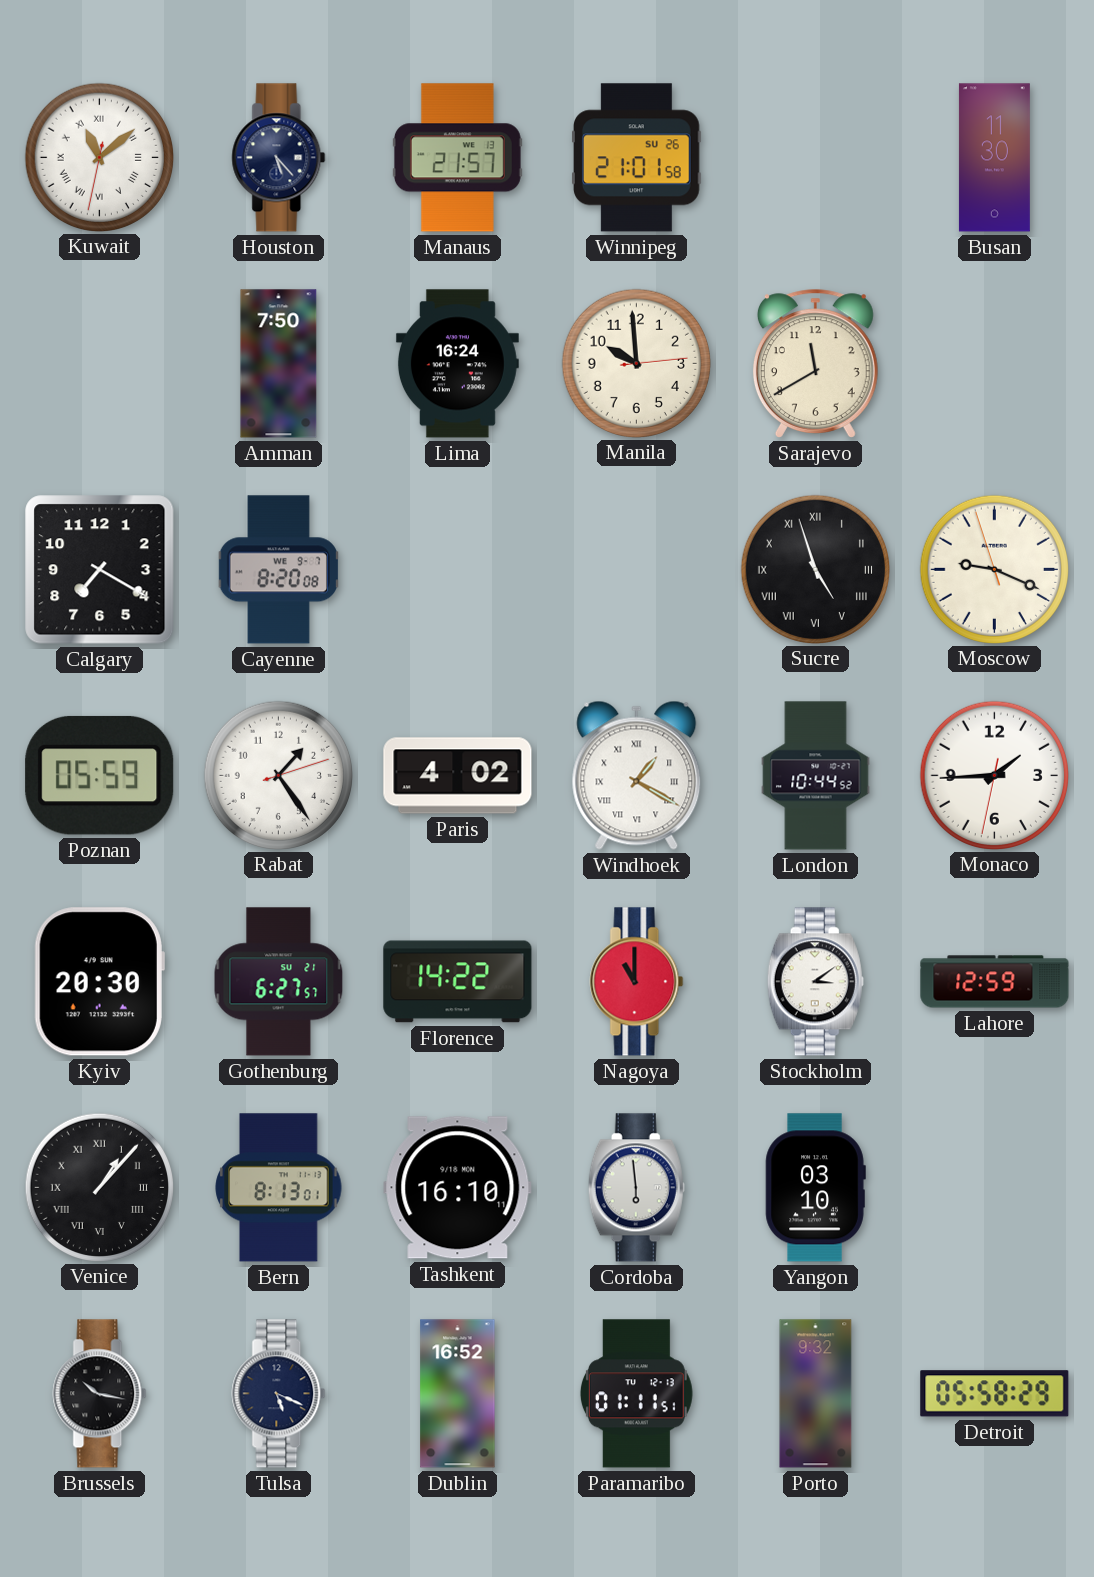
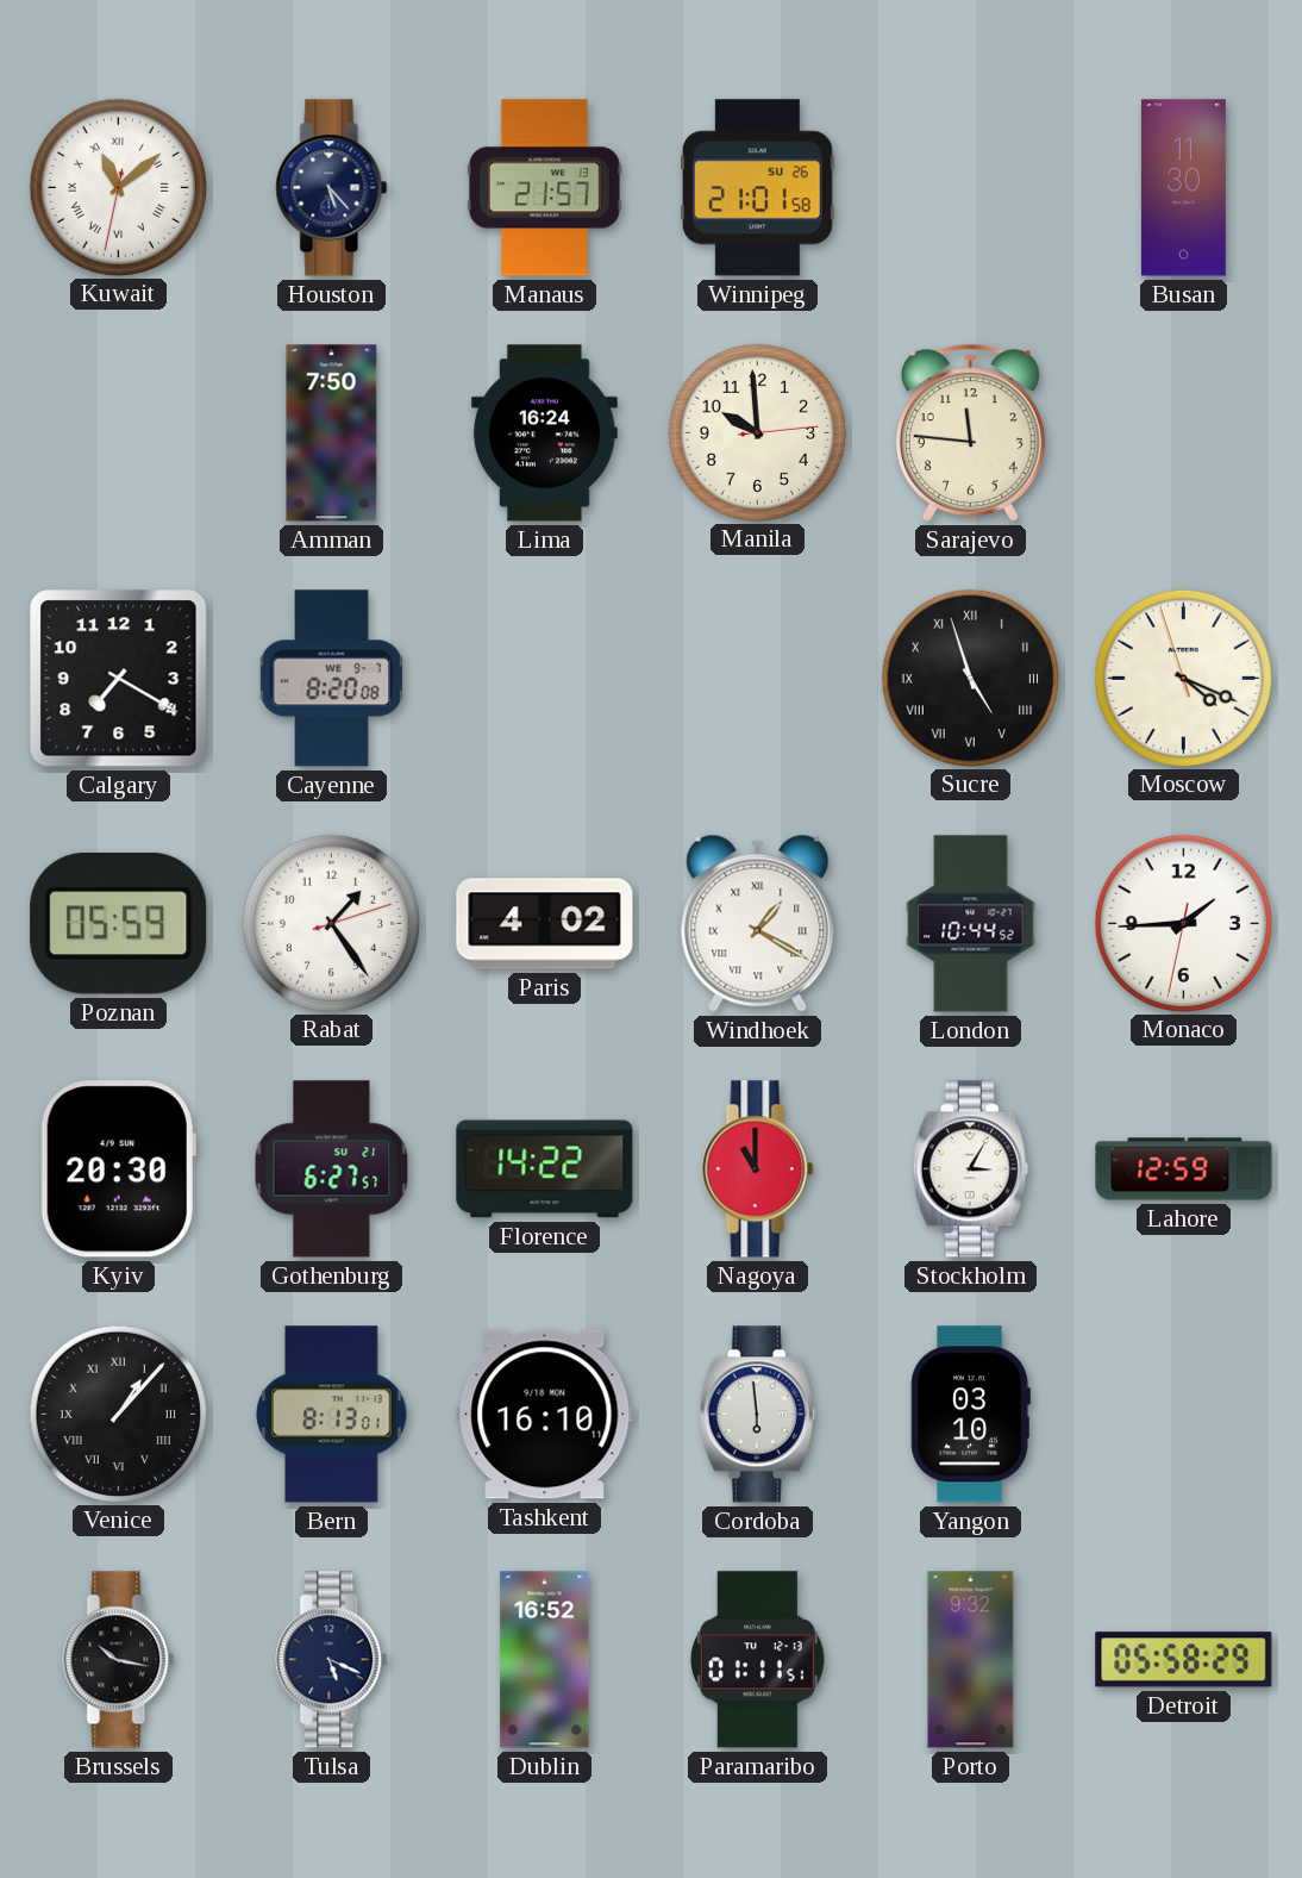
Sarajevo: 11:40 -> 11:46
Moscow: 9:18 -> 4:18
Stockholm: 3:09 -> 3:05
